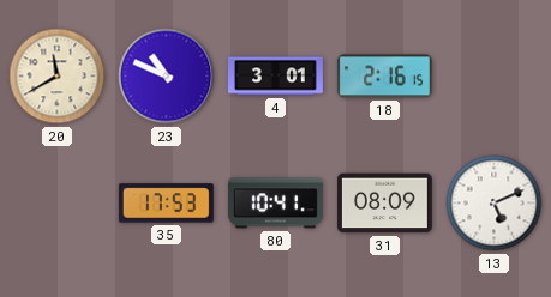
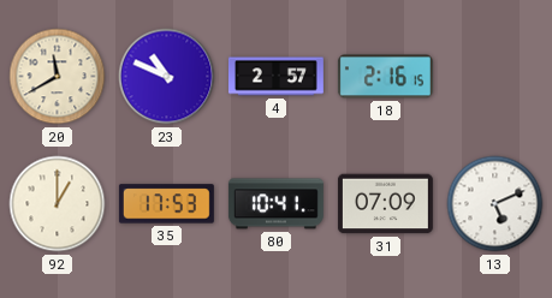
4: 3:01 -> 2:57
92: none -> 1:00
31: 08:09 -> 07:09
